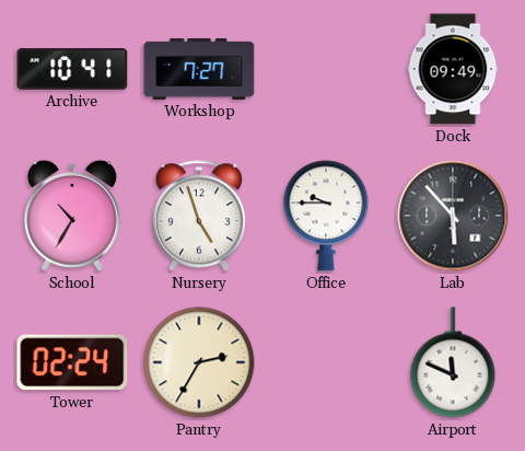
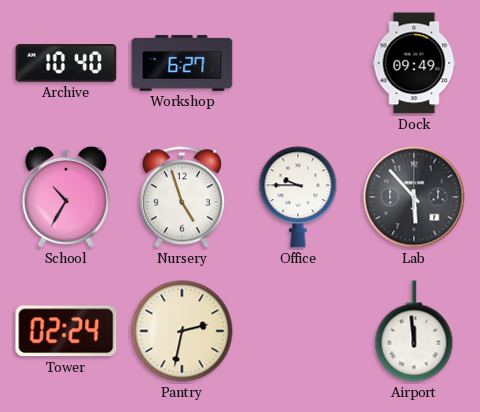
Archive: 10:41 -> 10:40
Workshop: 7:27 -> 6:27
Pantry: 2:35 -> 2:32
Airport: 11:49 -> 11:59
